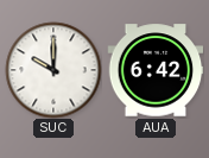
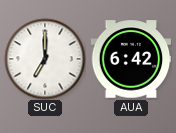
SUC: 10:00 -> 7:00
